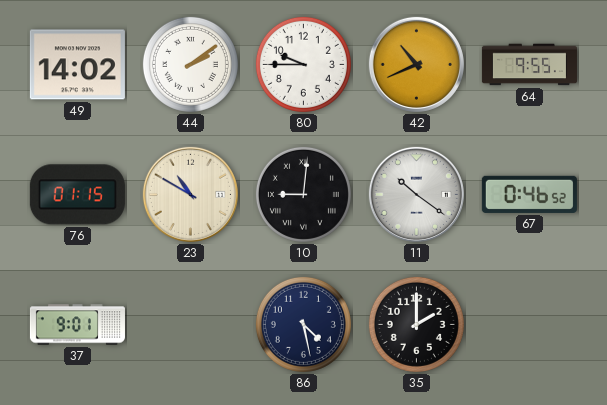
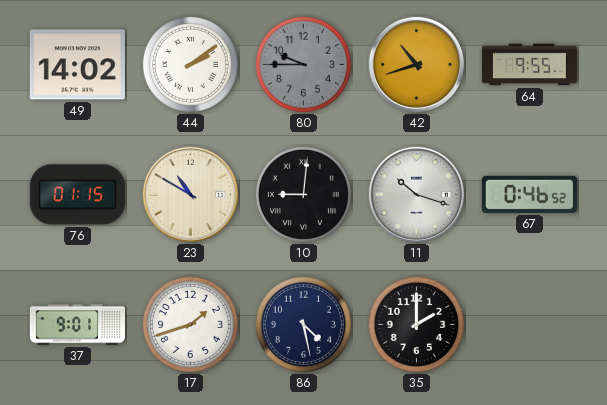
80 dial: white -> grey
42: 10:41 -> 10:42
11: 10:21 -> 10:18
17: none -> 1:42
